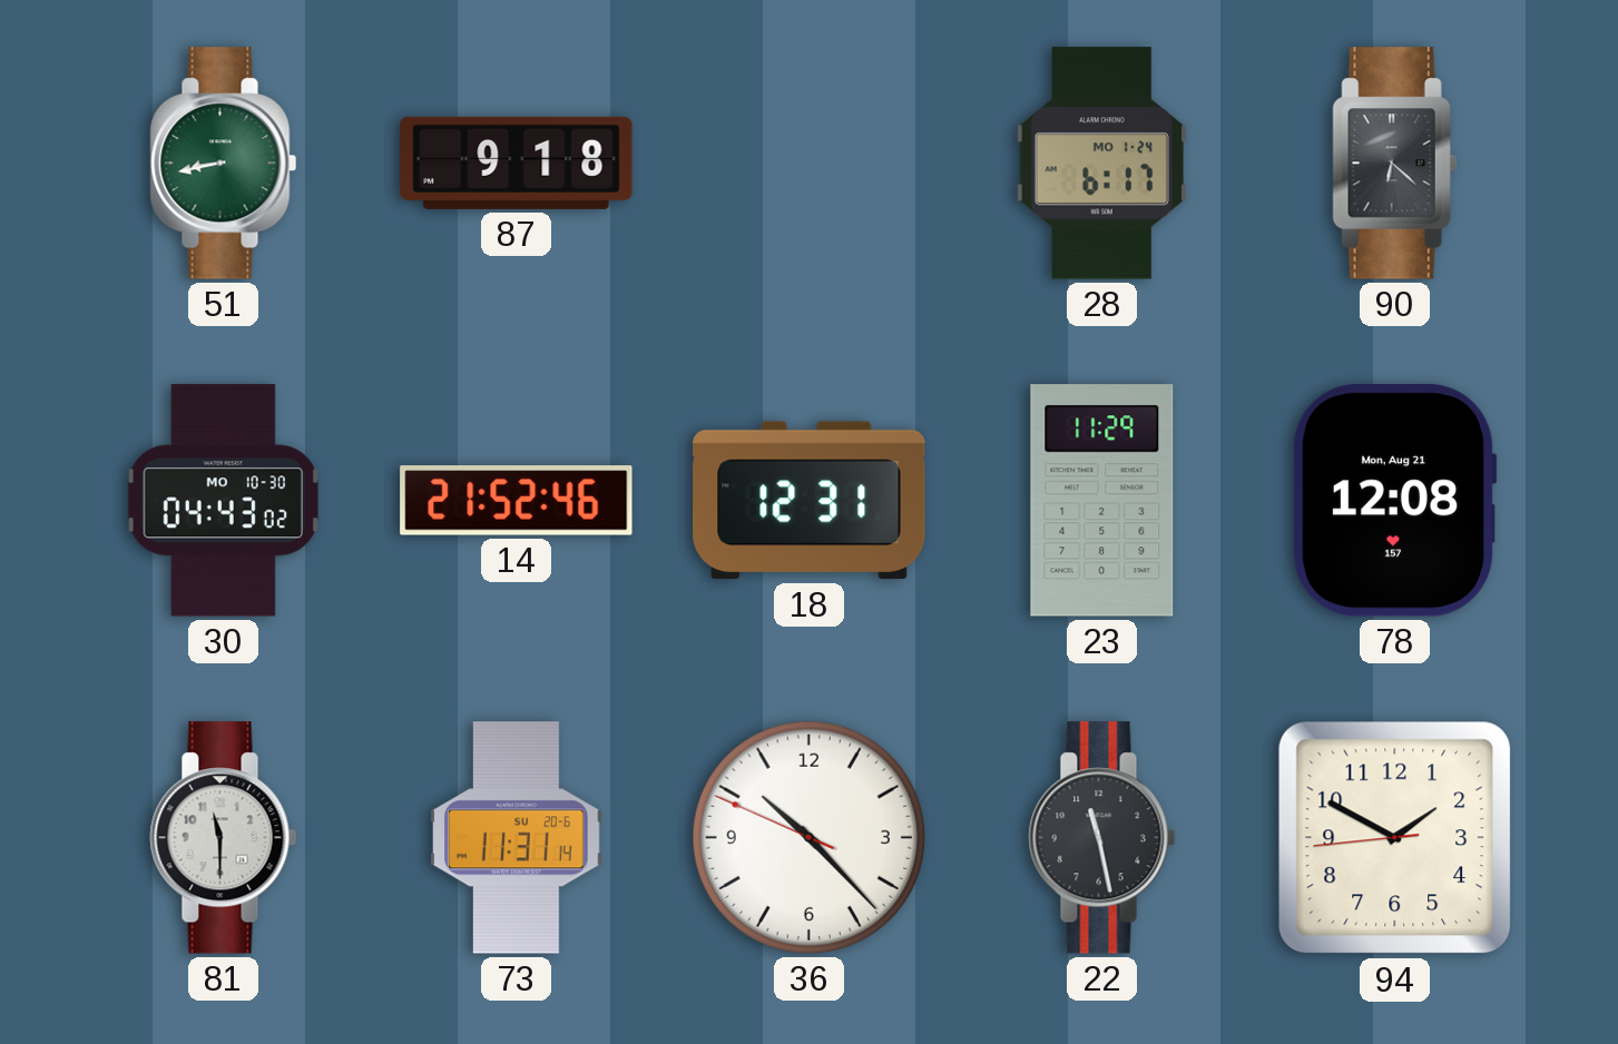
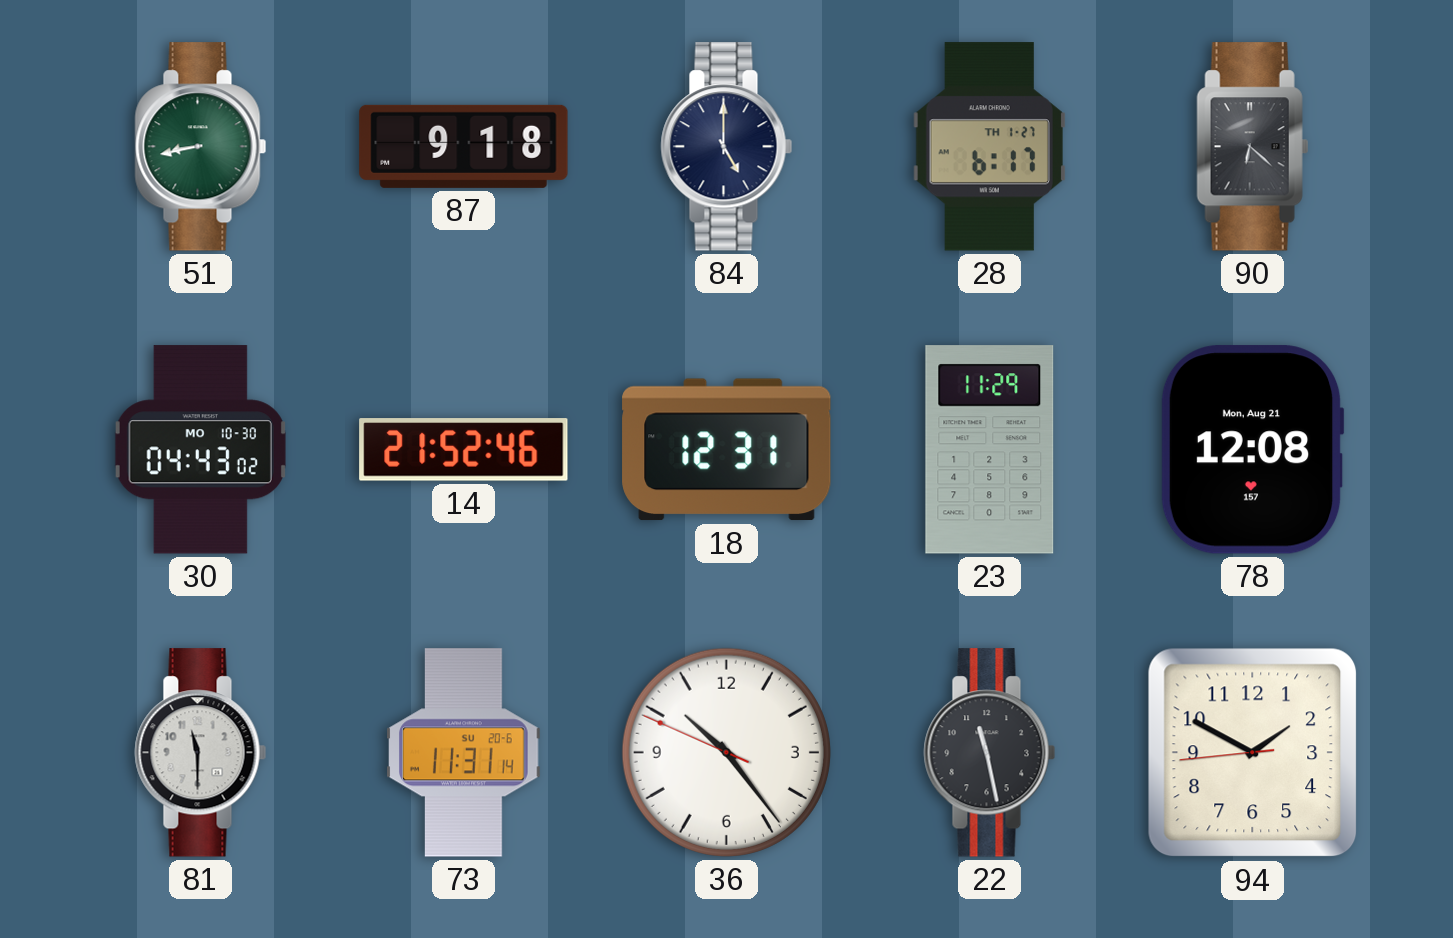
84: none -> 5:00
28 date: MO 1-24 -> TH 1-27
36: 10:22 -> 10:23
